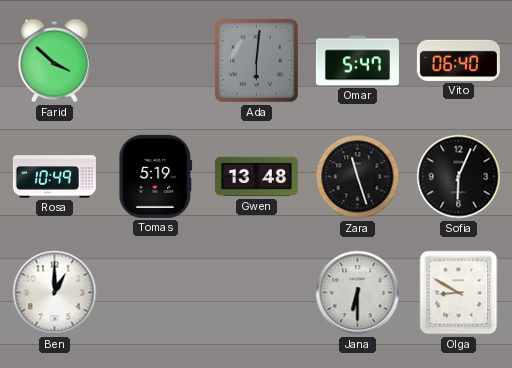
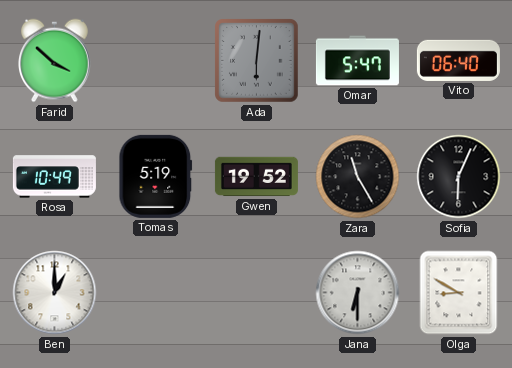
Gwen: 13:48 -> 19:52
Zara: 11:27 -> 11:25
